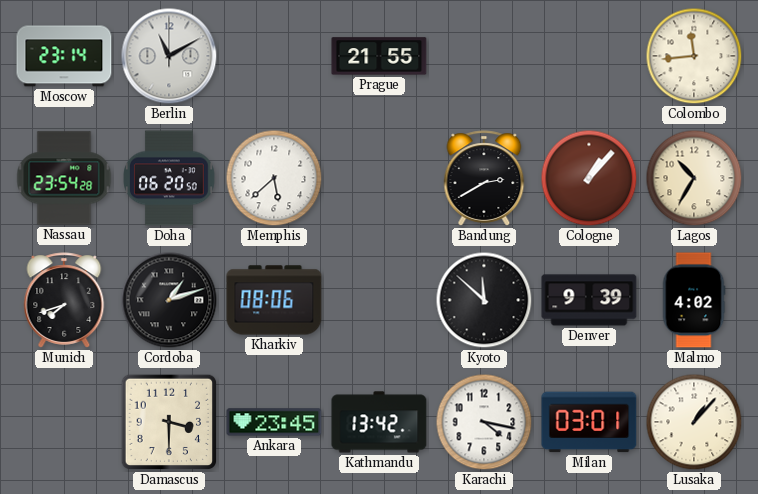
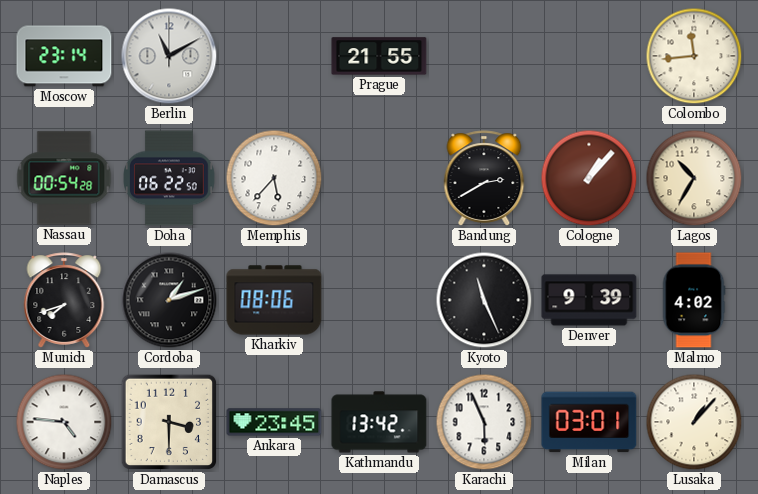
Nassau: 23:54 -> 00:54
Doha: 06:20 -> 06:22
Memphis: 5:38 -> 5:37
Kyoto: 11:52 -> 11:26
Naples: none -> 4:46
Karachi: 4:17 -> 5:56
